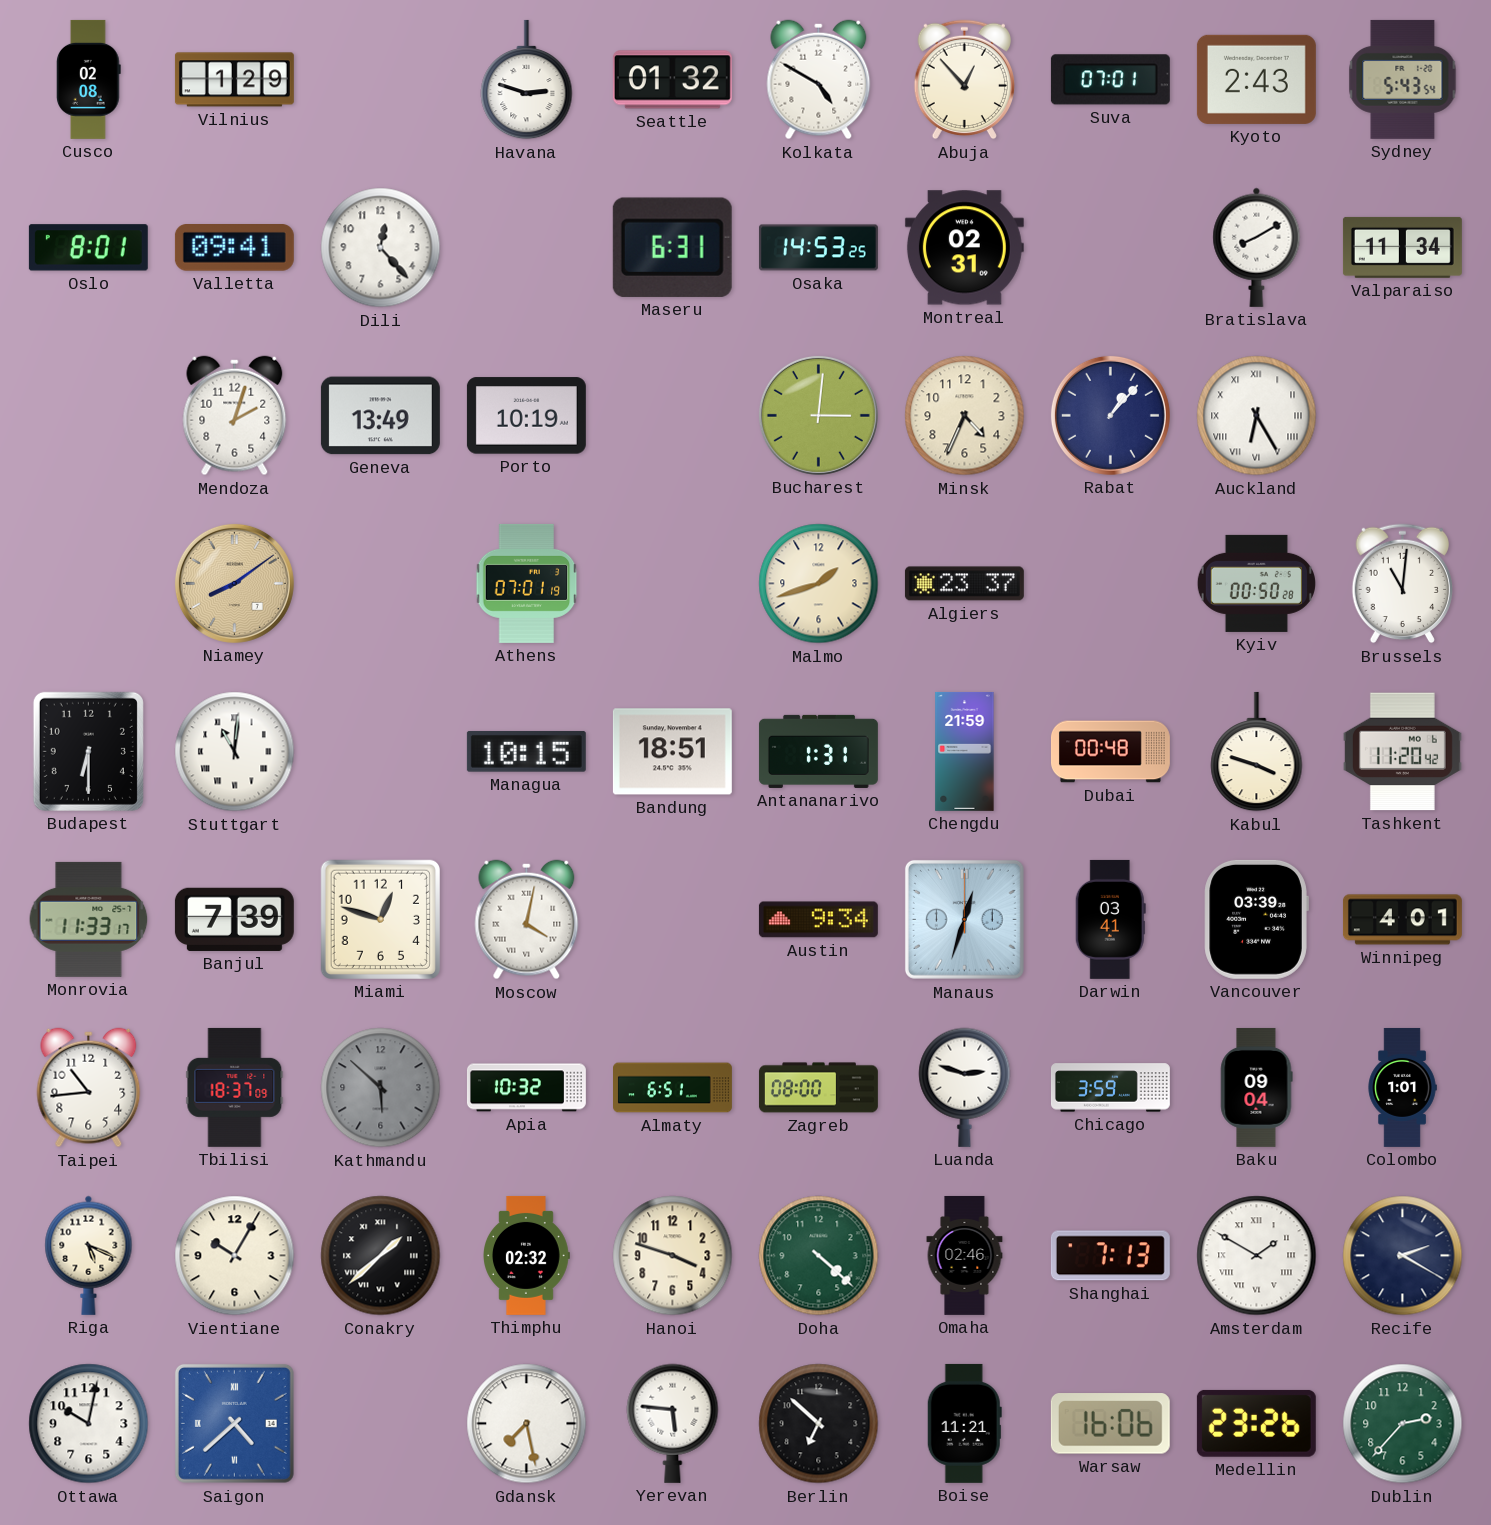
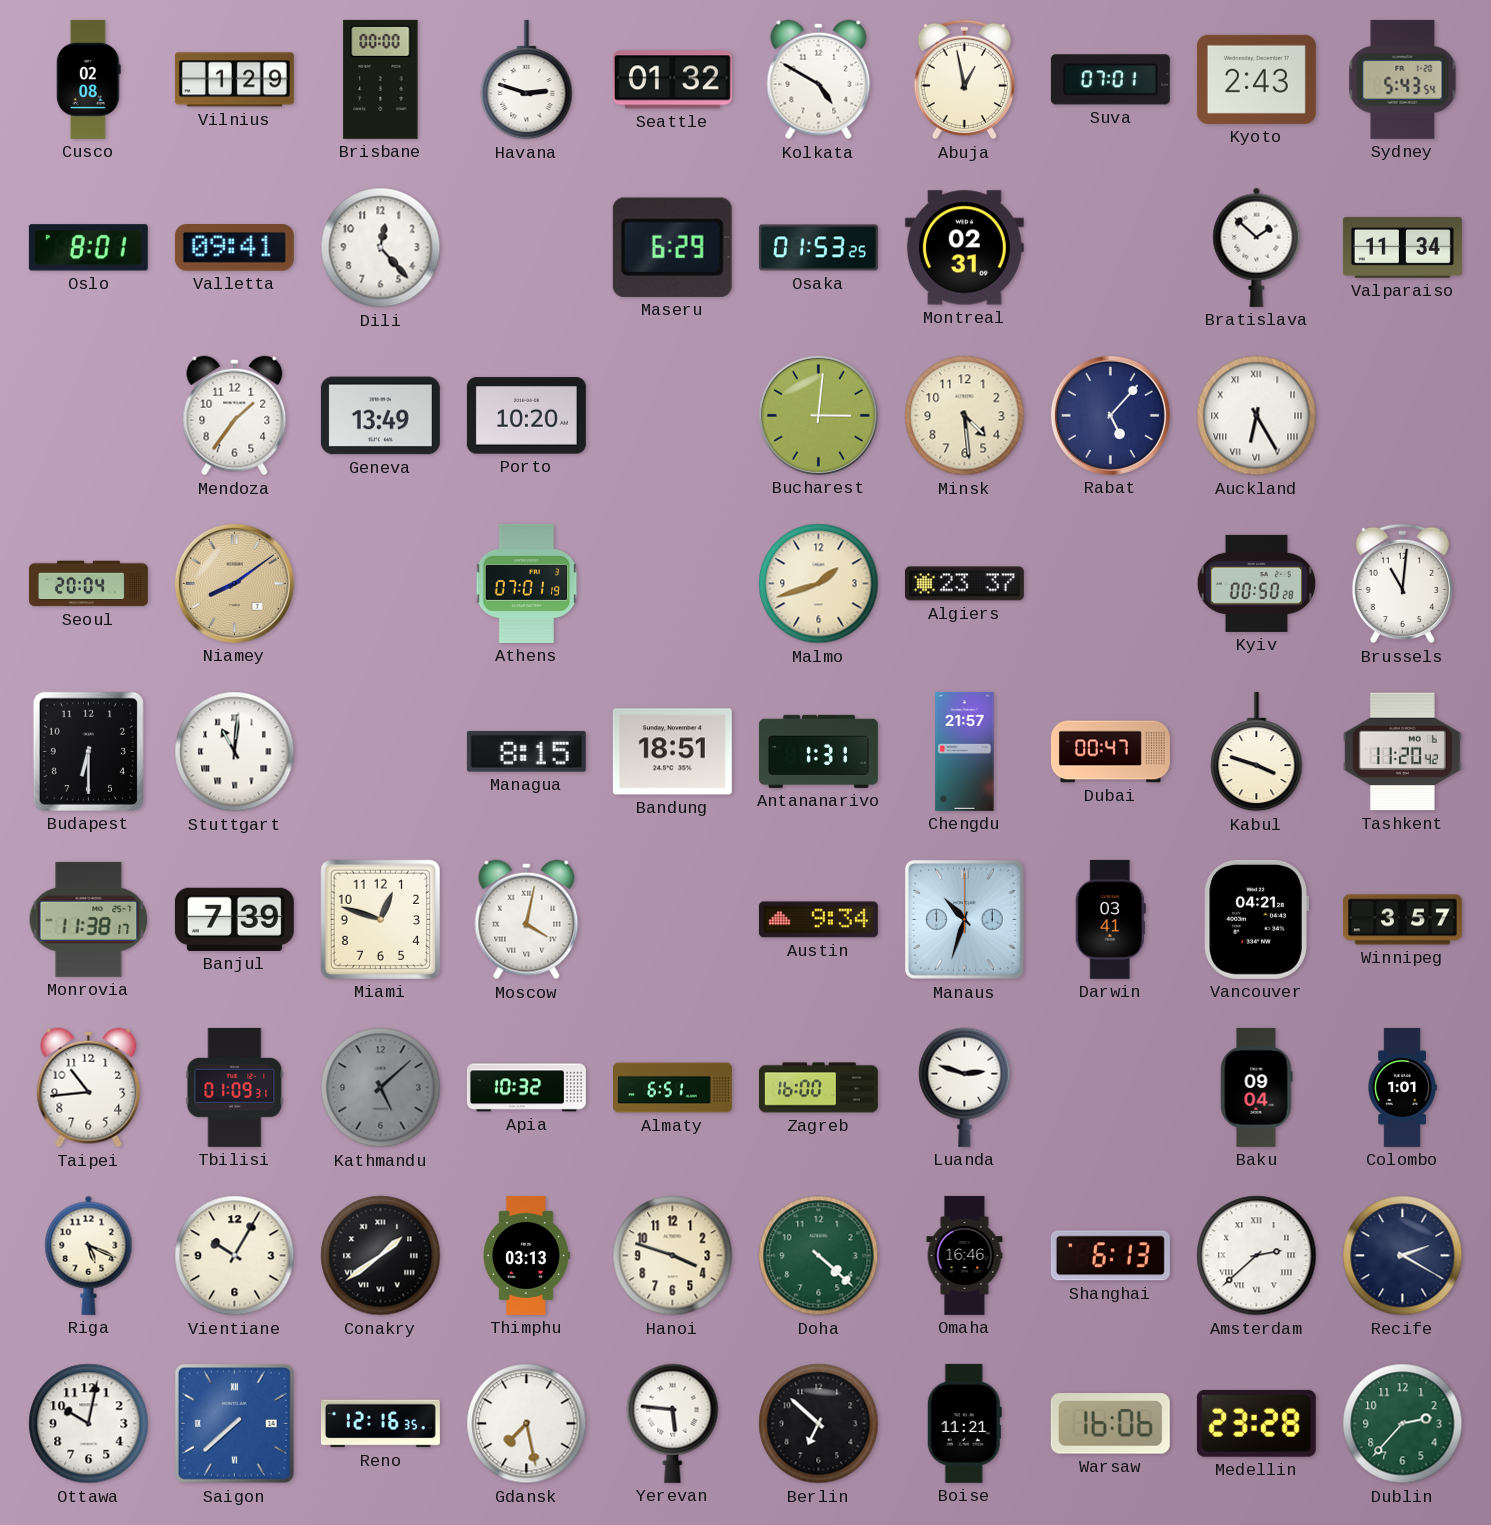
Brisbane: none -> 00:00
Abuja: 12:53 -> 12:58
Maseru: 6:31 -> 6:29
Osaka: 14:53 -> 01:53
Bratislava: 8:10 -> 1:52
Mendoza: 2:03 -> 1:36
Porto: 10:19 -> 10:20
Minsk: 4:34 -> 4:29
Rabat: 1:07 -> 5:07
Seoul: none -> 20:04
Managua: 10:15 -> 8:15
Chengdu: 21:59 -> 21:57
Dubai: 00:48 -> 00:47
Monrovia: 11:33 -> 11:38
Manaus: 12:33 -> 10:33
Vancouver: 03:39 -> 04:21
Winnipeg: 4:01 -> 3:57
Tbilisi: 18:37 -> 01:09
Kathmandu: 5:52 -> 5:08
Zagreb: 08:00 -> 16:00
Chicago: 3:59 -> none
Conakry: 1:38 -> 1:39
Thimphu: 02:32 -> 03:13
Omaha: 02:46 -> 16:46
Shanghai: 7:13 -> 6:13
Amsterdam: 1:50 -> 2:38
Saigon: 4:38 -> 7:38
Reno: none -> 12:16
Medellin: 23:26 -> 23:28
